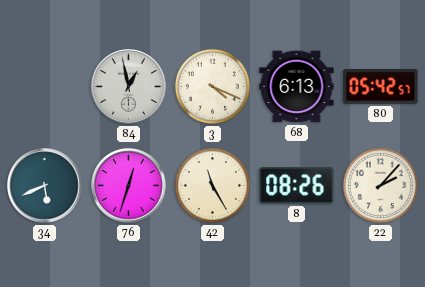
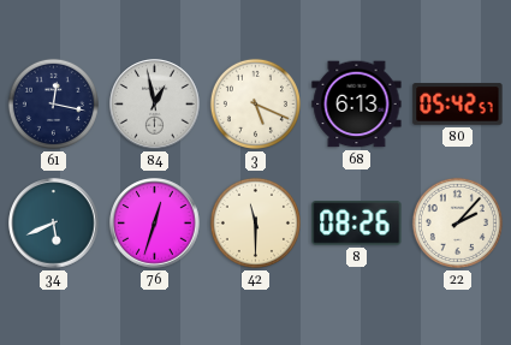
61: none -> 12:17
3: 4:19 -> 5:19
42: 11:25 -> 11:30
